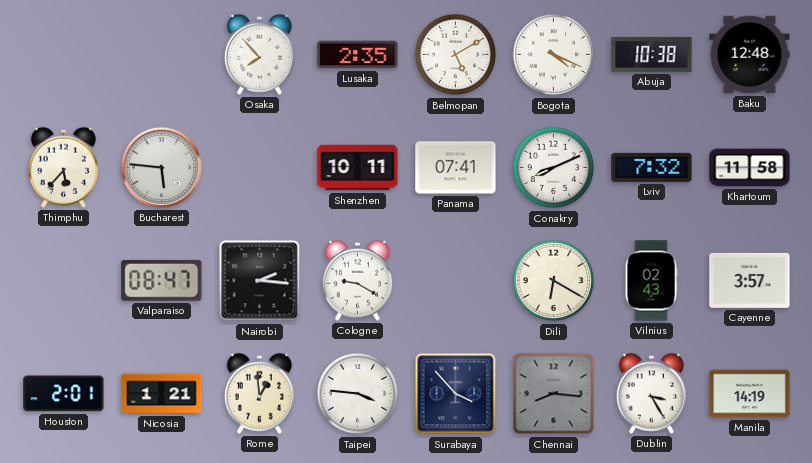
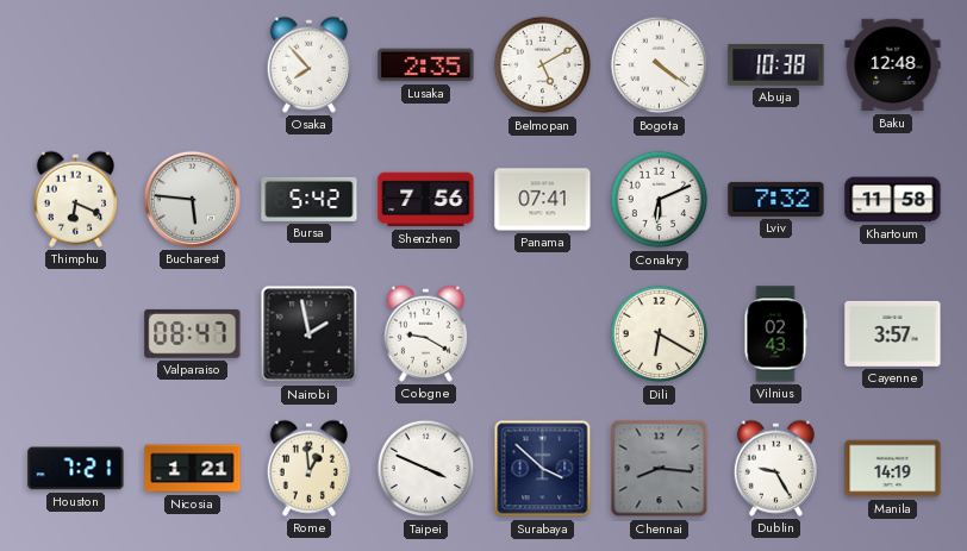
Bogota: 4:19 -> 4:21
Thimphu: 5:37 -> 6:19
Bursa: none -> 5:42
Shenzhen: 10:11 -> 7:56
Conakry: 8:11 -> 6:11
Nairobi: 2:16 -> 1:58
Houston: 2:01 -> 7:21
Taipei: 3:46 -> 3:49
Surabaya: 3:53 -> 3:52
Dublin: 3:25 -> 9:25
